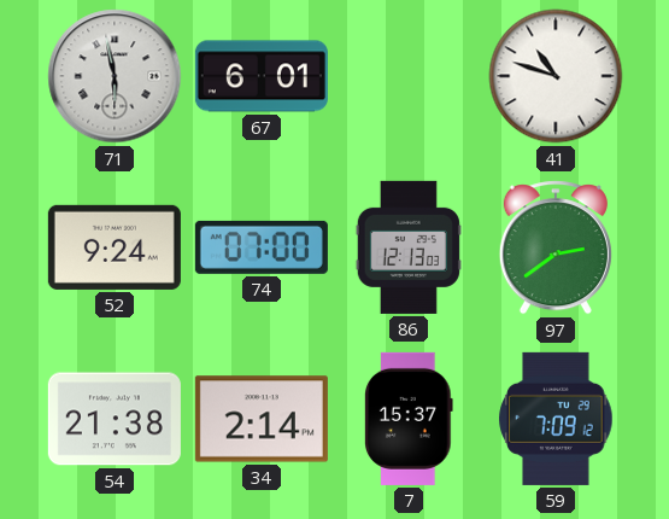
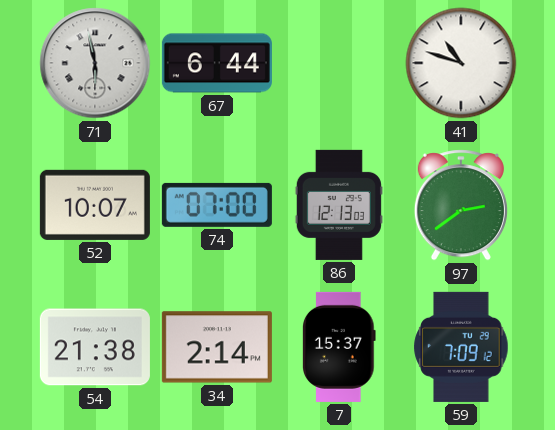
67: 6:01 -> 6:44
52: 9:24 -> 10:07
